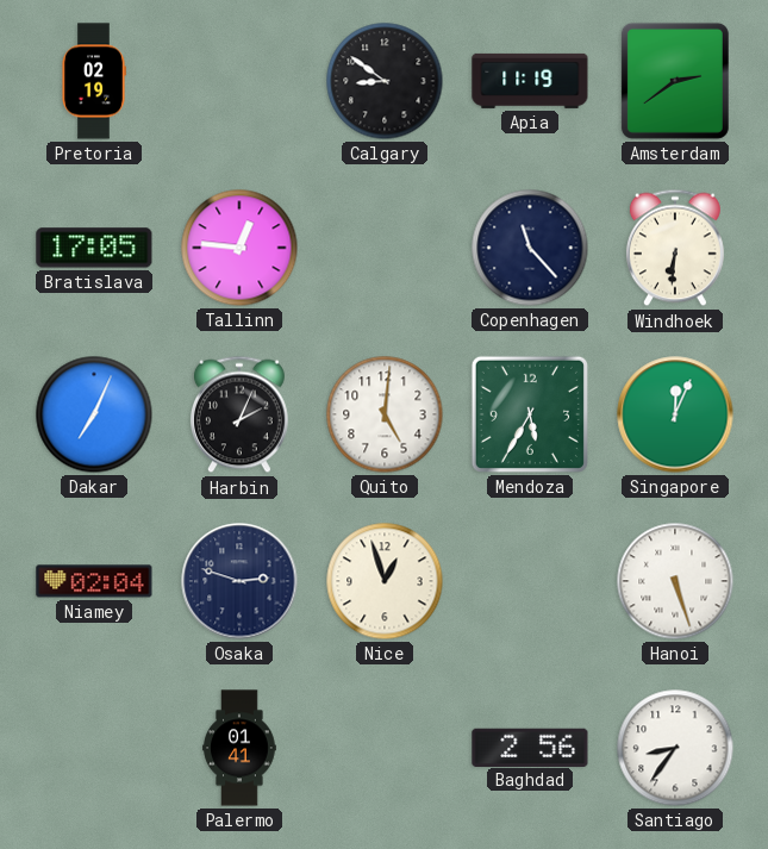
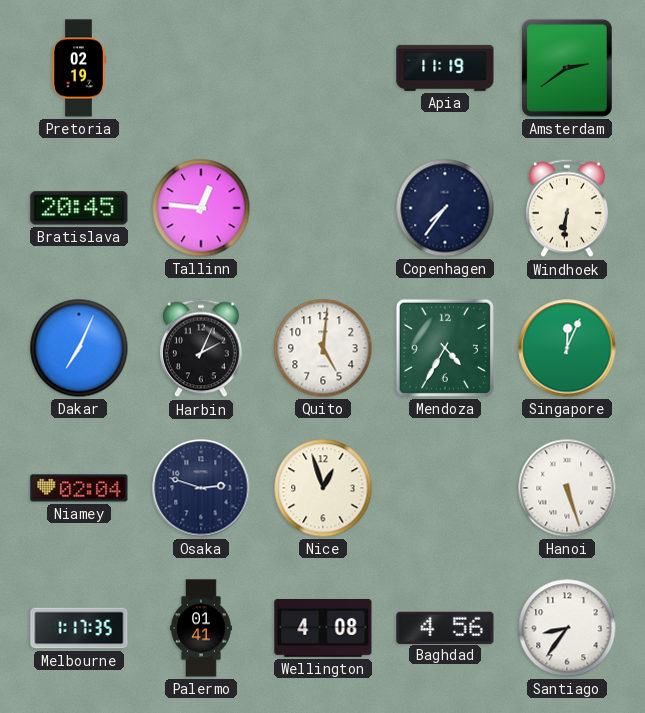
Calgary: 8:51 -> none
Bratislava: 17:05 -> 20:45
Copenhagen: 11:23 -> 7:36
Mendoza: 5:35 -> 4:35
Melbourne: none -> 1:17
Wellington: none -> 4:08
Baghdad: 2:56 -> 4:56
